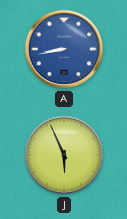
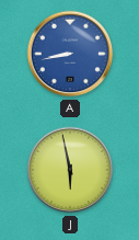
J: 5:56 -> 5:58
